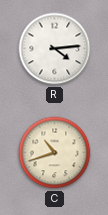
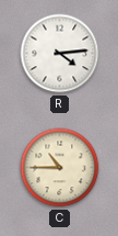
C: 10:42 -> 10:45
